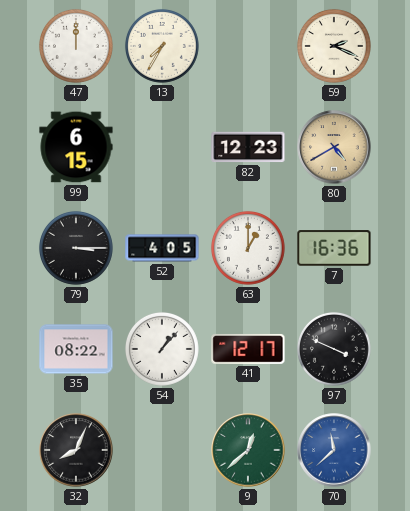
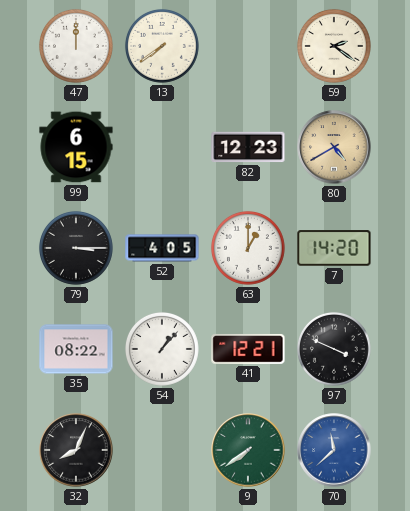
13: 7:35 -> 7:39
59: 2:19 -> 2:21
7: 16:36 -> 14:20
41: 12:17 -> 12:21
9: 12:38 -> 7:39
